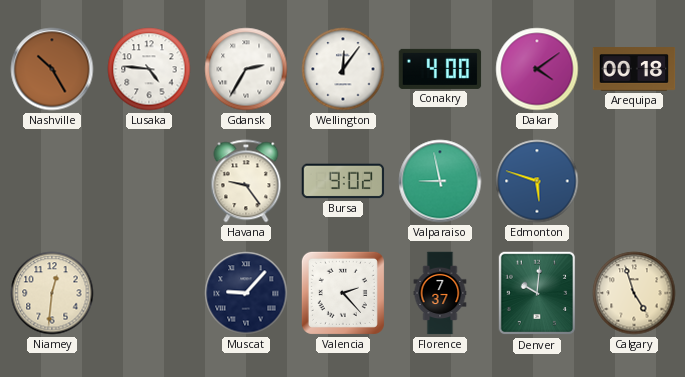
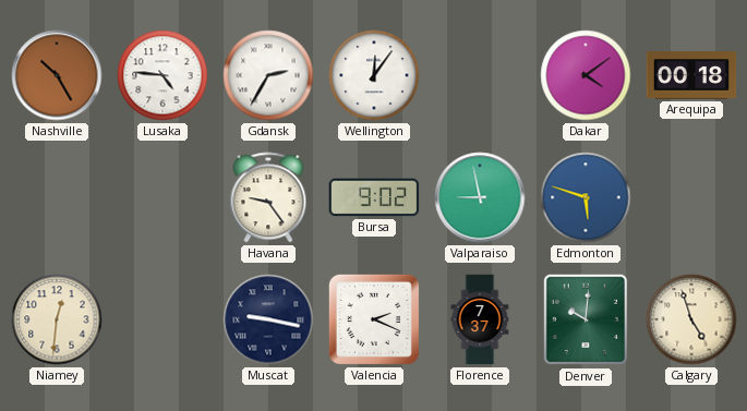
Conakry: 4:00 -> none
Muscat: 9:07 -> 9:17
Valencia: 2:23 -> 2:19
